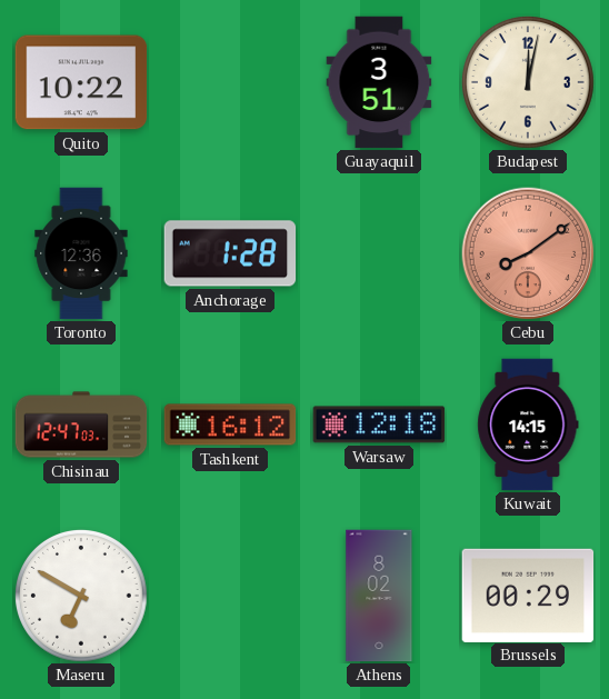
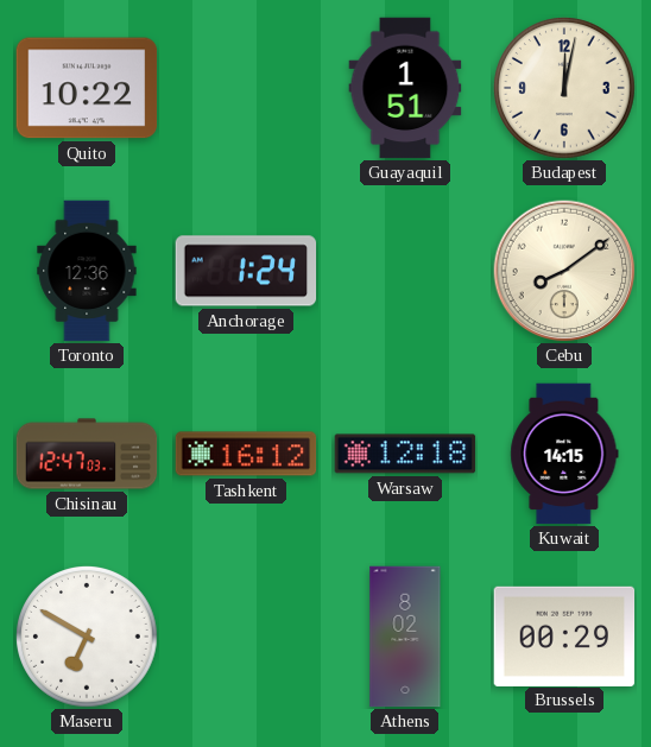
Guayaquil: 3:51 -> 1:51
Anchorage: 1:28 -> 1:24
Cebu dial: salmon -> cream
